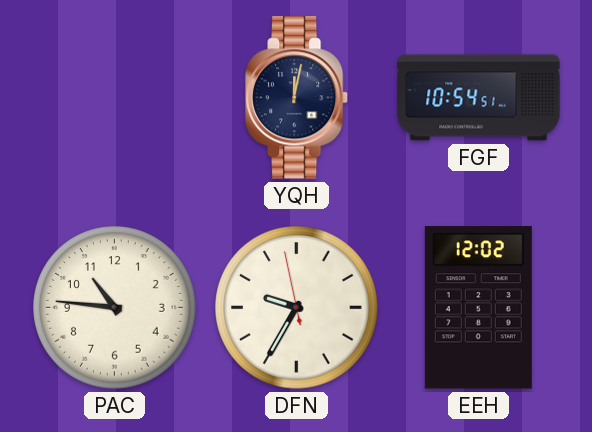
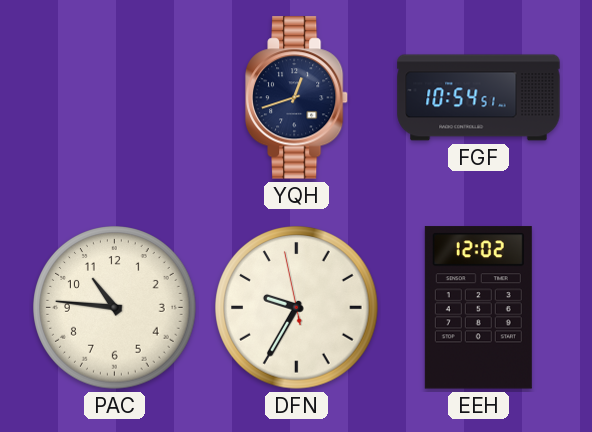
YQH: 12:02 -> 12:42
